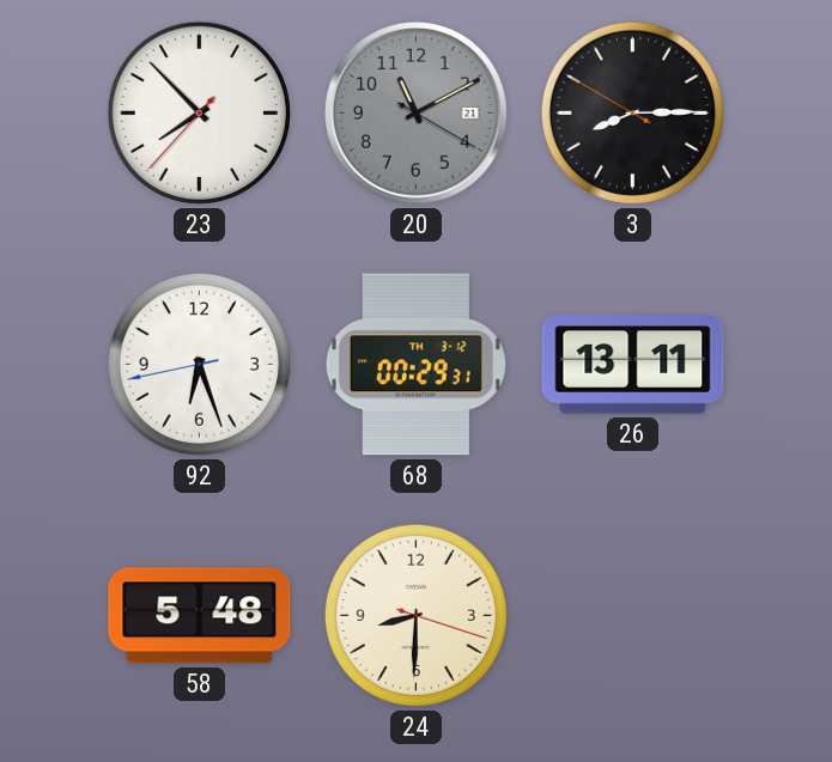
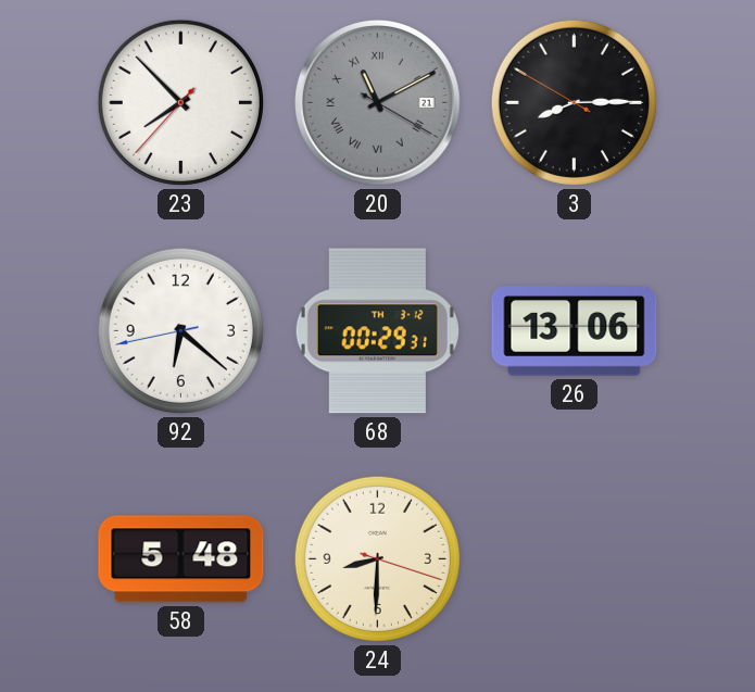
20 numerals: Arabic -> Roman
92: 6:26 -> 6:21
26: 13:11 -> 13:06
